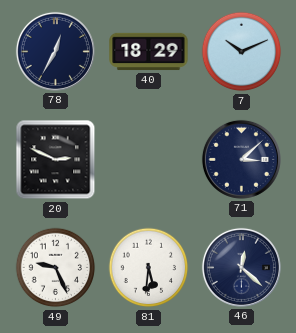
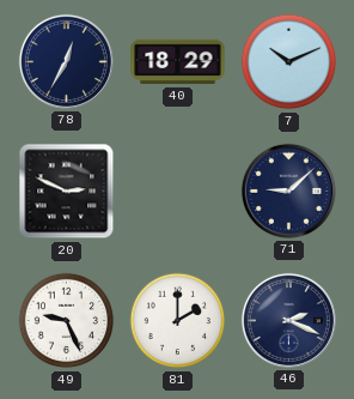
71: 3:08 -> 9:08
81: 5:31 -> 2:00
46: 12:22 -> 2:19
